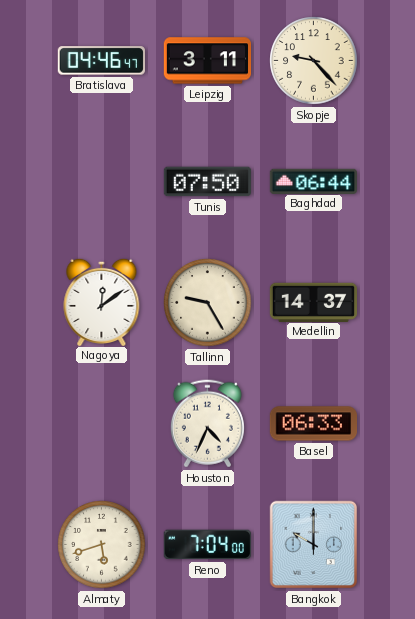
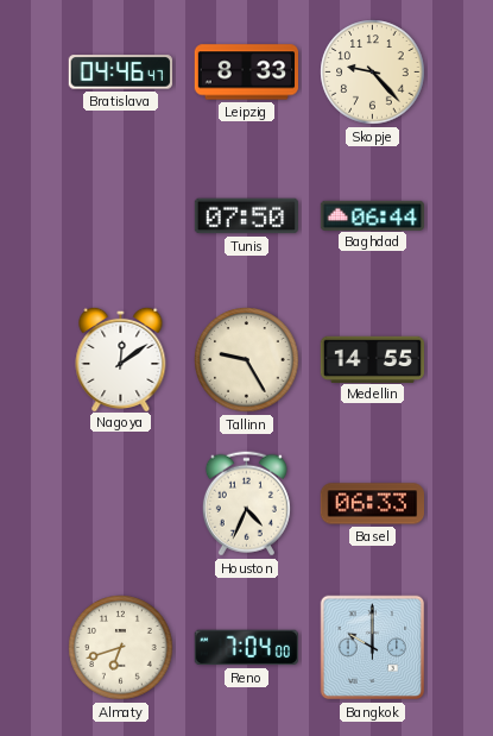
Leipzig: 3:11 -> 8:33
Medellin: 14:37 -> 14:55
Almaty: 5:42 -> 6:42
